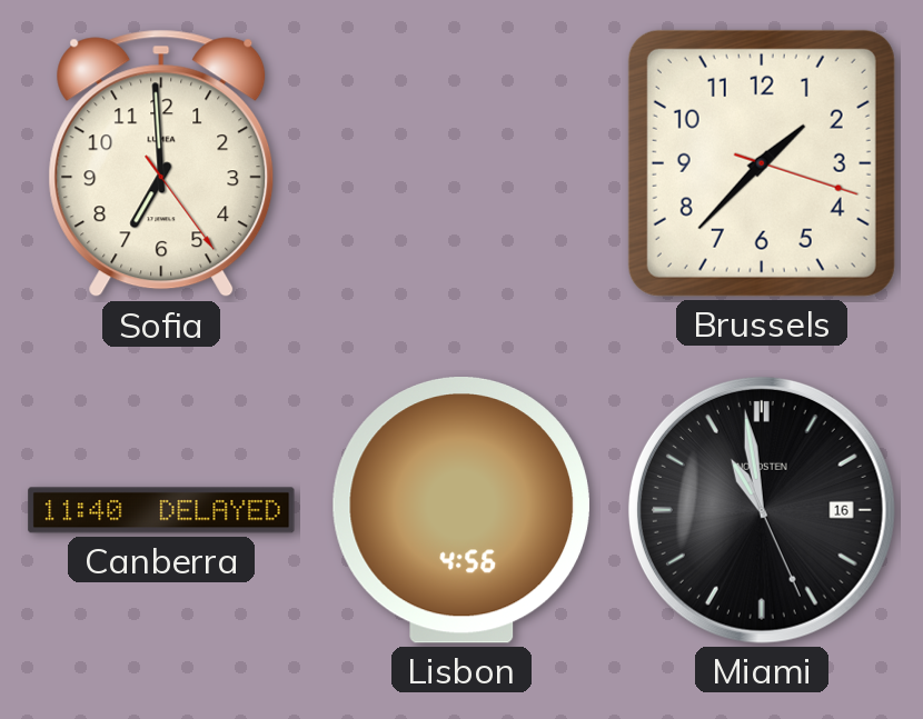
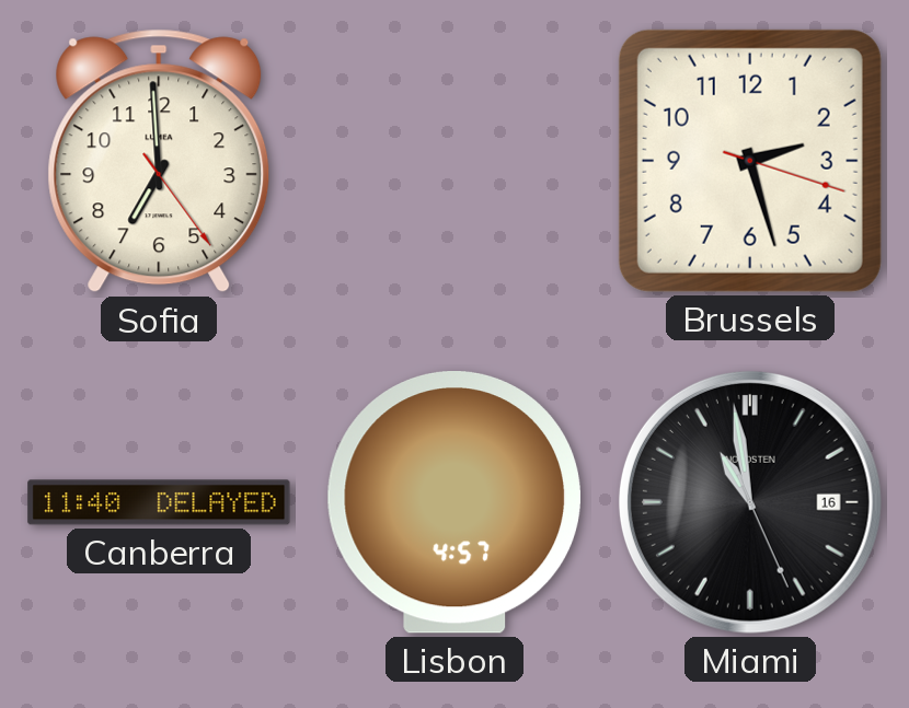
Brussels: 1:37 -> 2:27
Lisbon: 4:56 -> 4:57
